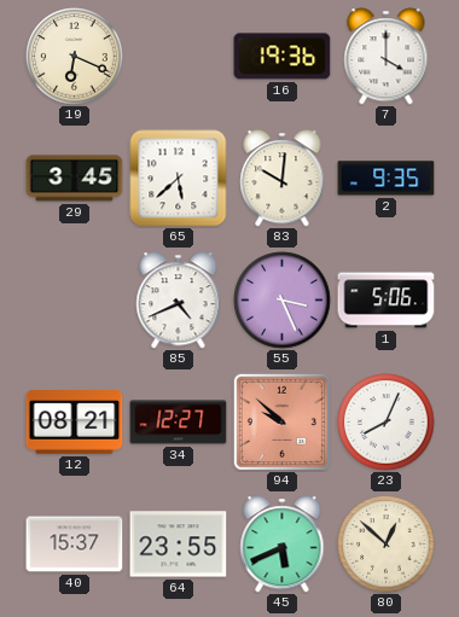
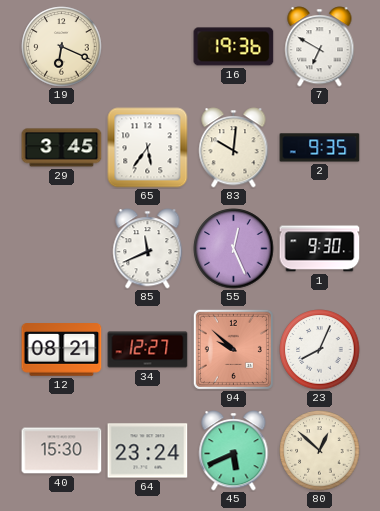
7: 4:00 -> 6:50
65: 5:38 -> 5:36
85: 4:41 -> 11:41
55: 3:26 -> 12:26
1: 5:06 -> 9:30
40: 15:37 -> 15:30
64: 23:55 -> 23:24
